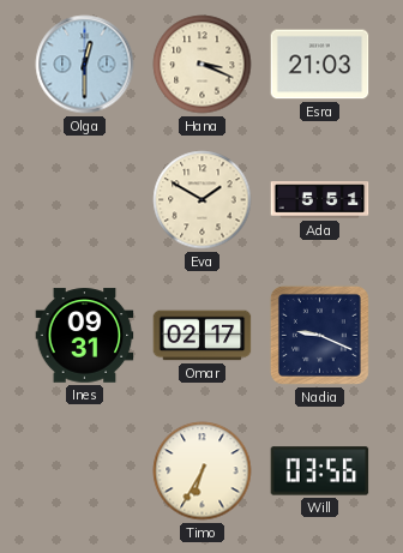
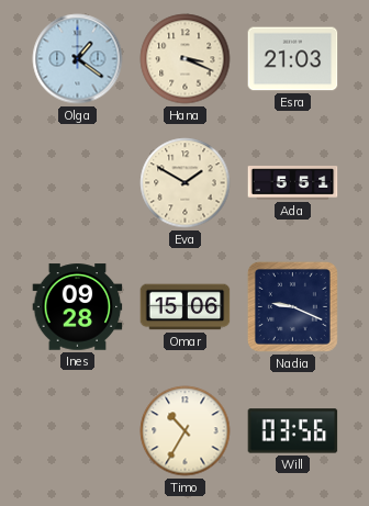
Olga: 12:30 -> 1:21
Ines: 09:31 -> 09:28
Omar: 02:17 -> 15:06
Timo: 6:35 -> 10:35
